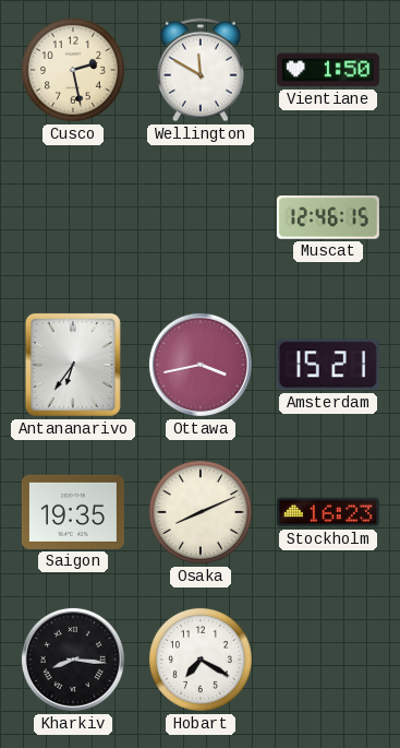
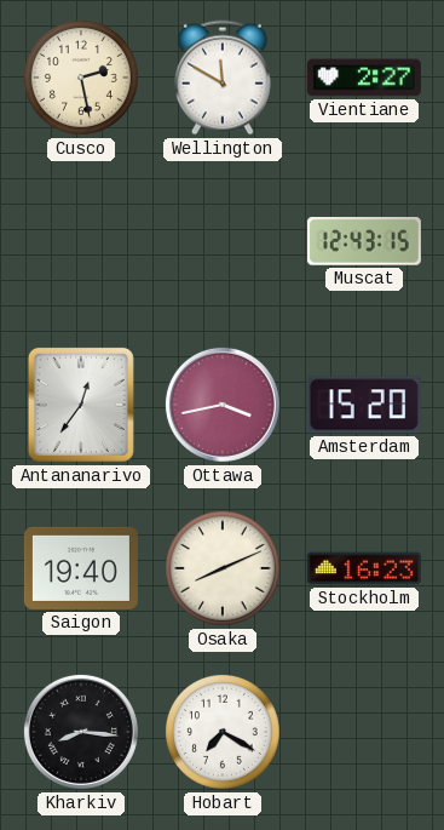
Vientiane: 1:50 -> 2:27
Muscat: 12:46 -> 12:43
Antananarivo: 6:36 -> 12:36
Amsterdam: 15:21 -> 15:20
Saigon: 19:35 -> 19:40
